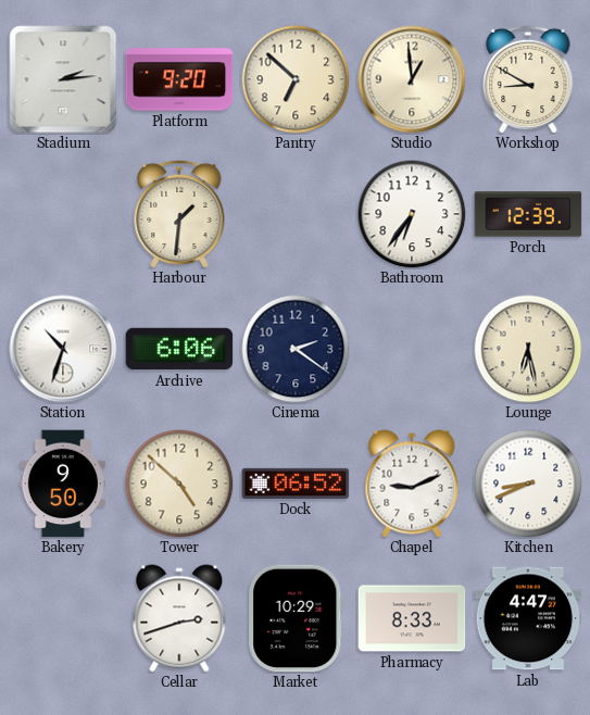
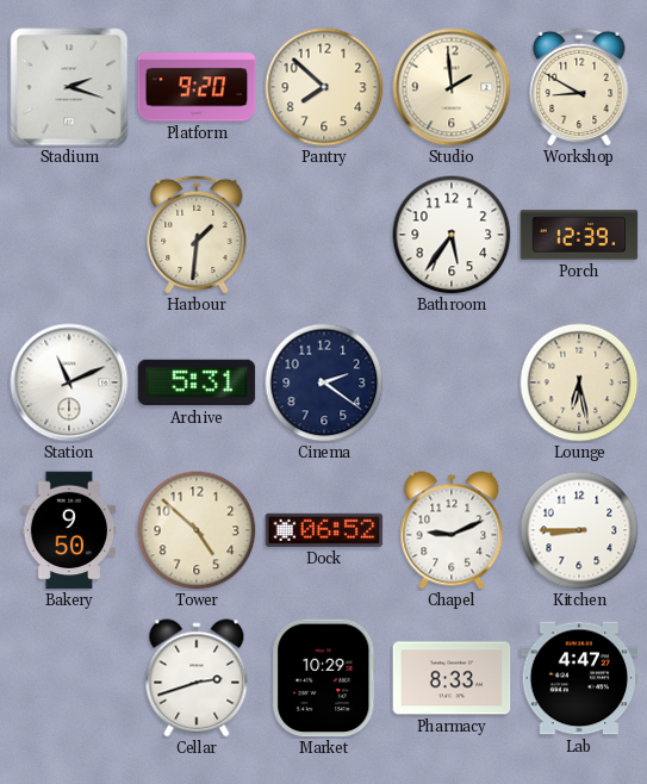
Stadium: 2:14 -> 2:18
Pantry: 6:52 -> 7:52
Studio: 12:59 -> 1:59
Bathroom: 6:36 -> 5:36
Station: 10:33 -> 11:11
Archive: 6:06 -> 5:31
Kitchen: 8:41 -> 8:45
